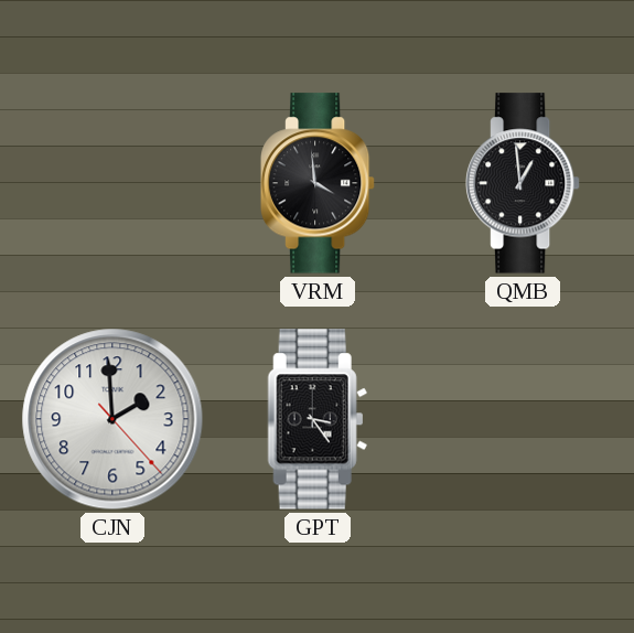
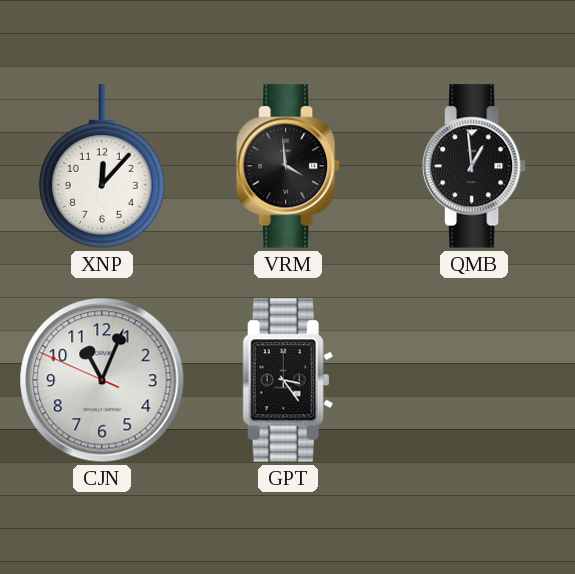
XNP: none -> 12:07
CJN: 1:59 -> 11:03
